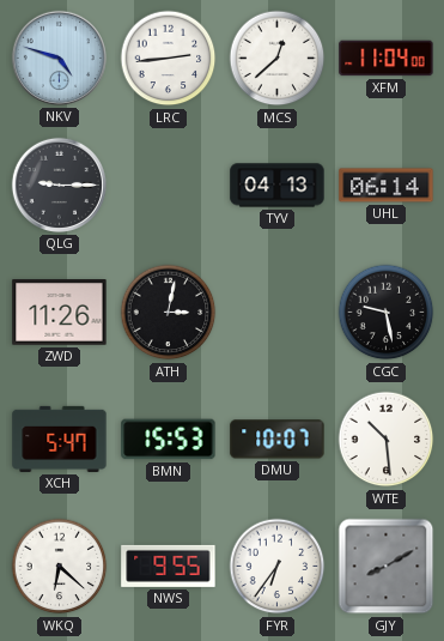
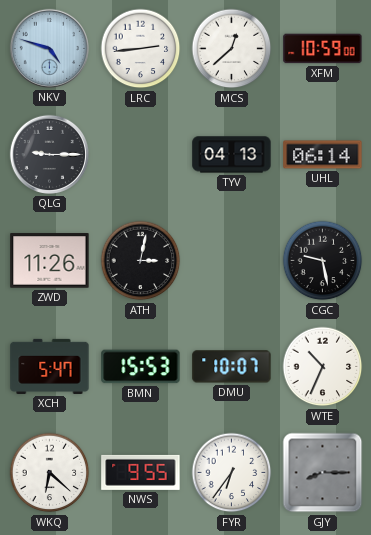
XFM: 11:04 -> 10:59
WTE: 10:29 -> 10:34
GJY: 8:10 -> 8:15
